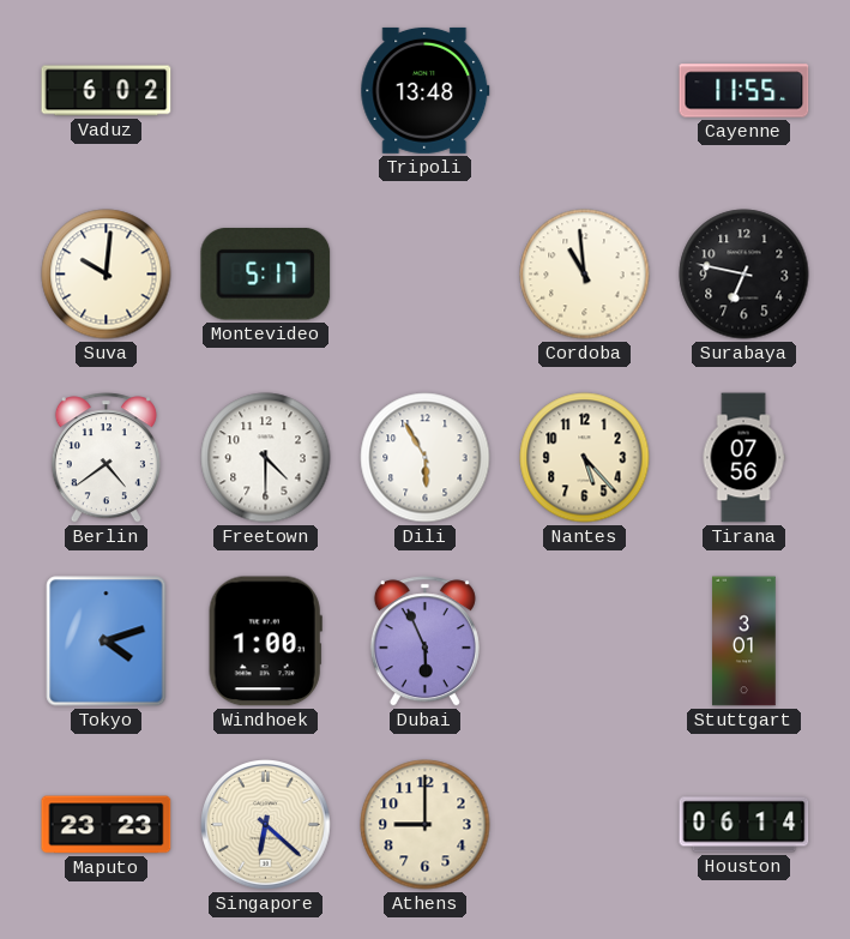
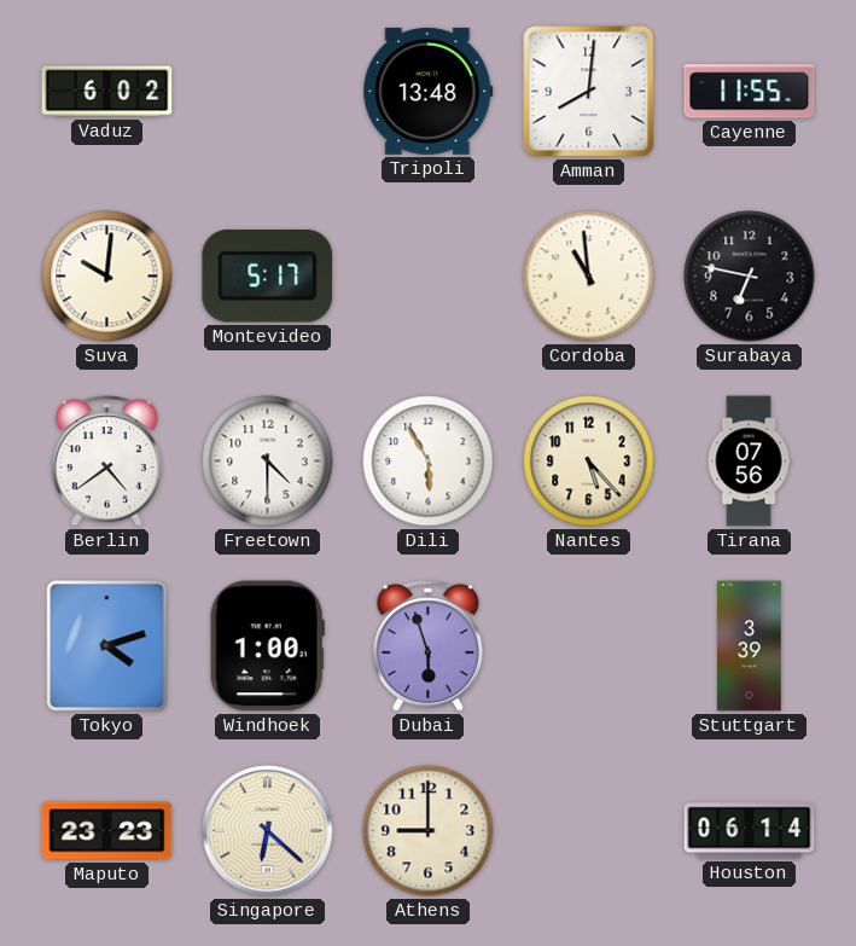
Amman: none -> 8:01
Dubai: 5:56 -> 5:57
Stuttgart: 3:01 -> 3:39
